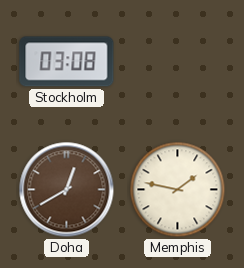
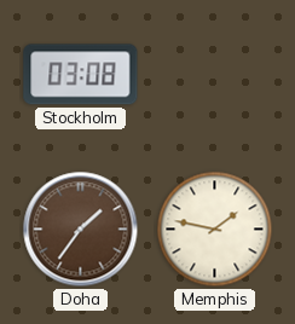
Doha: 12:40 -> 1:36
